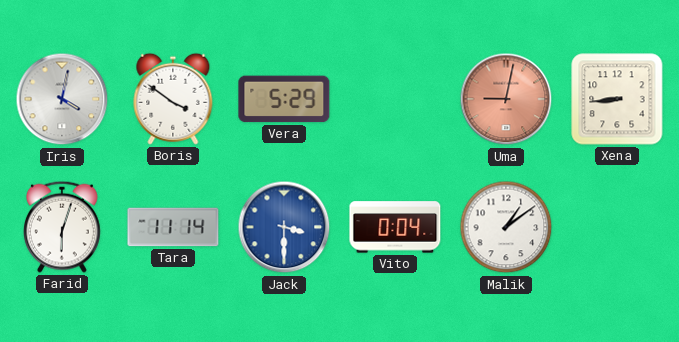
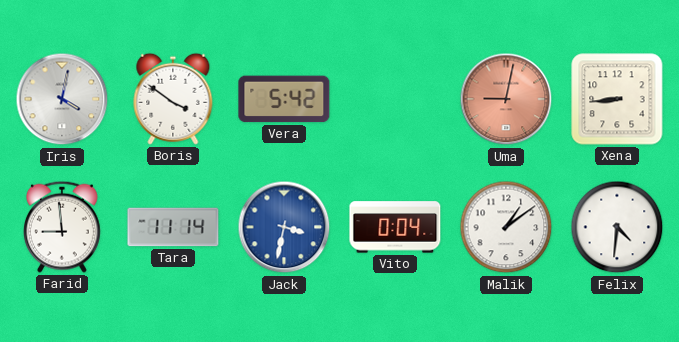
Vera: 5:29 -> 5:42
Farid: 6:03 -> 8:59
Jack: 3:30 -> 3:32
Felix: none -> 4:31
